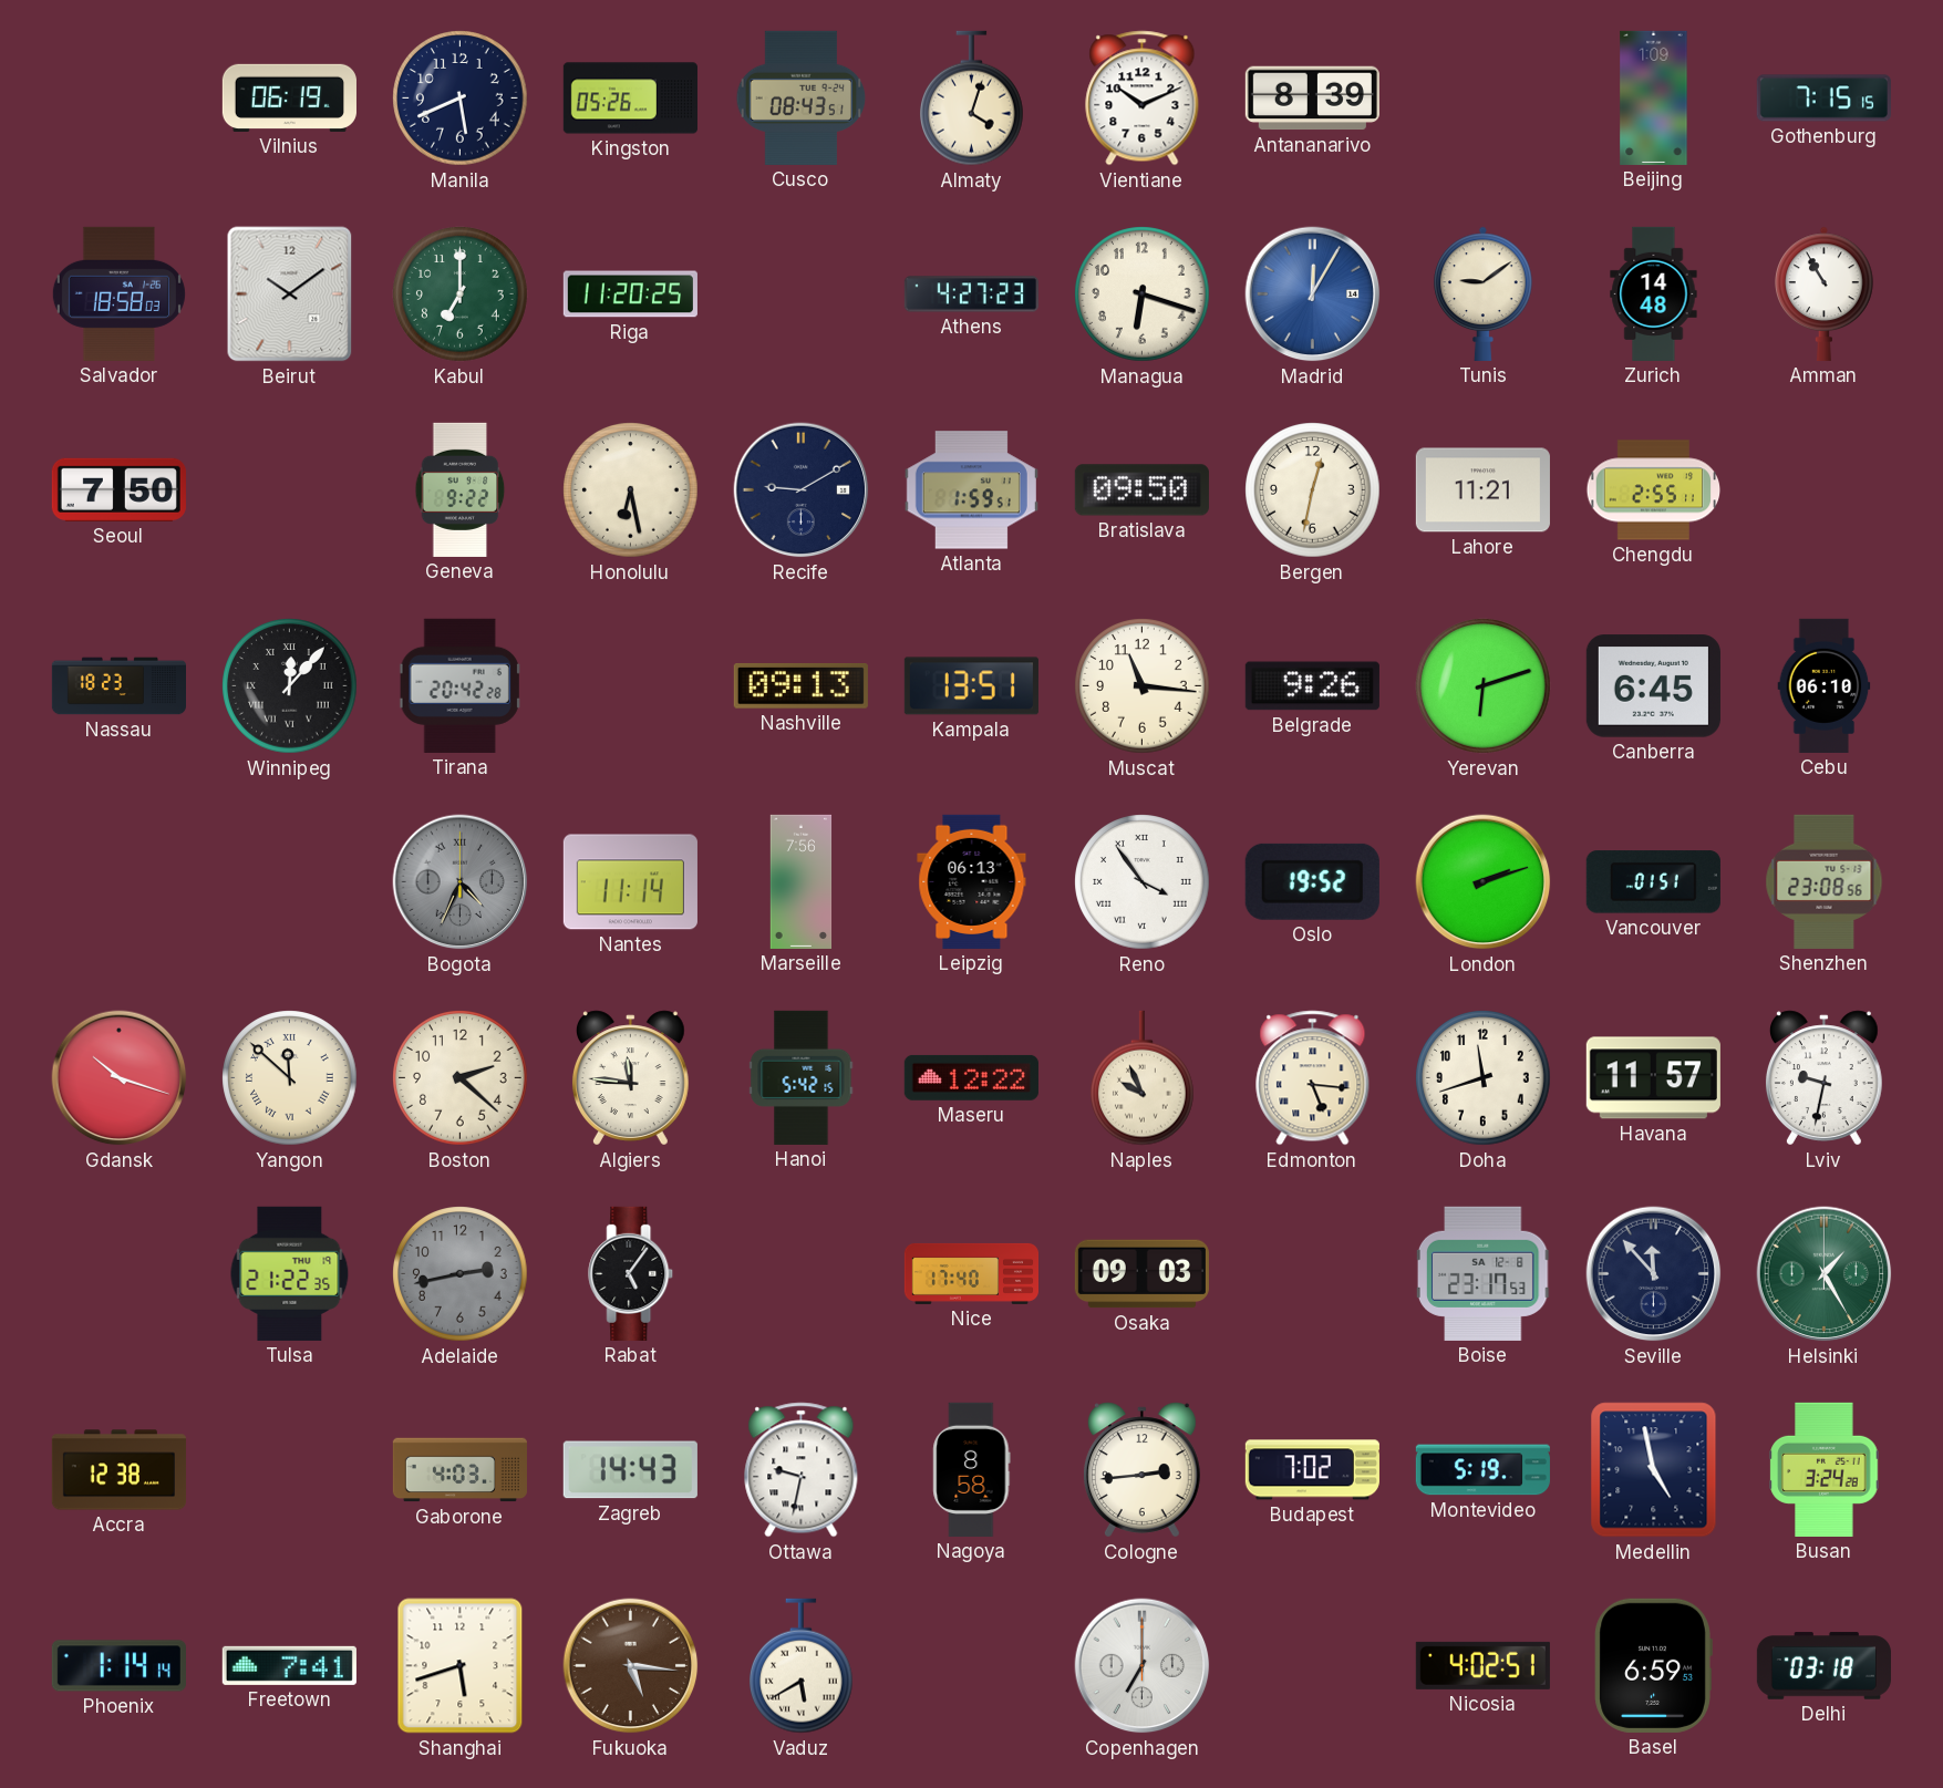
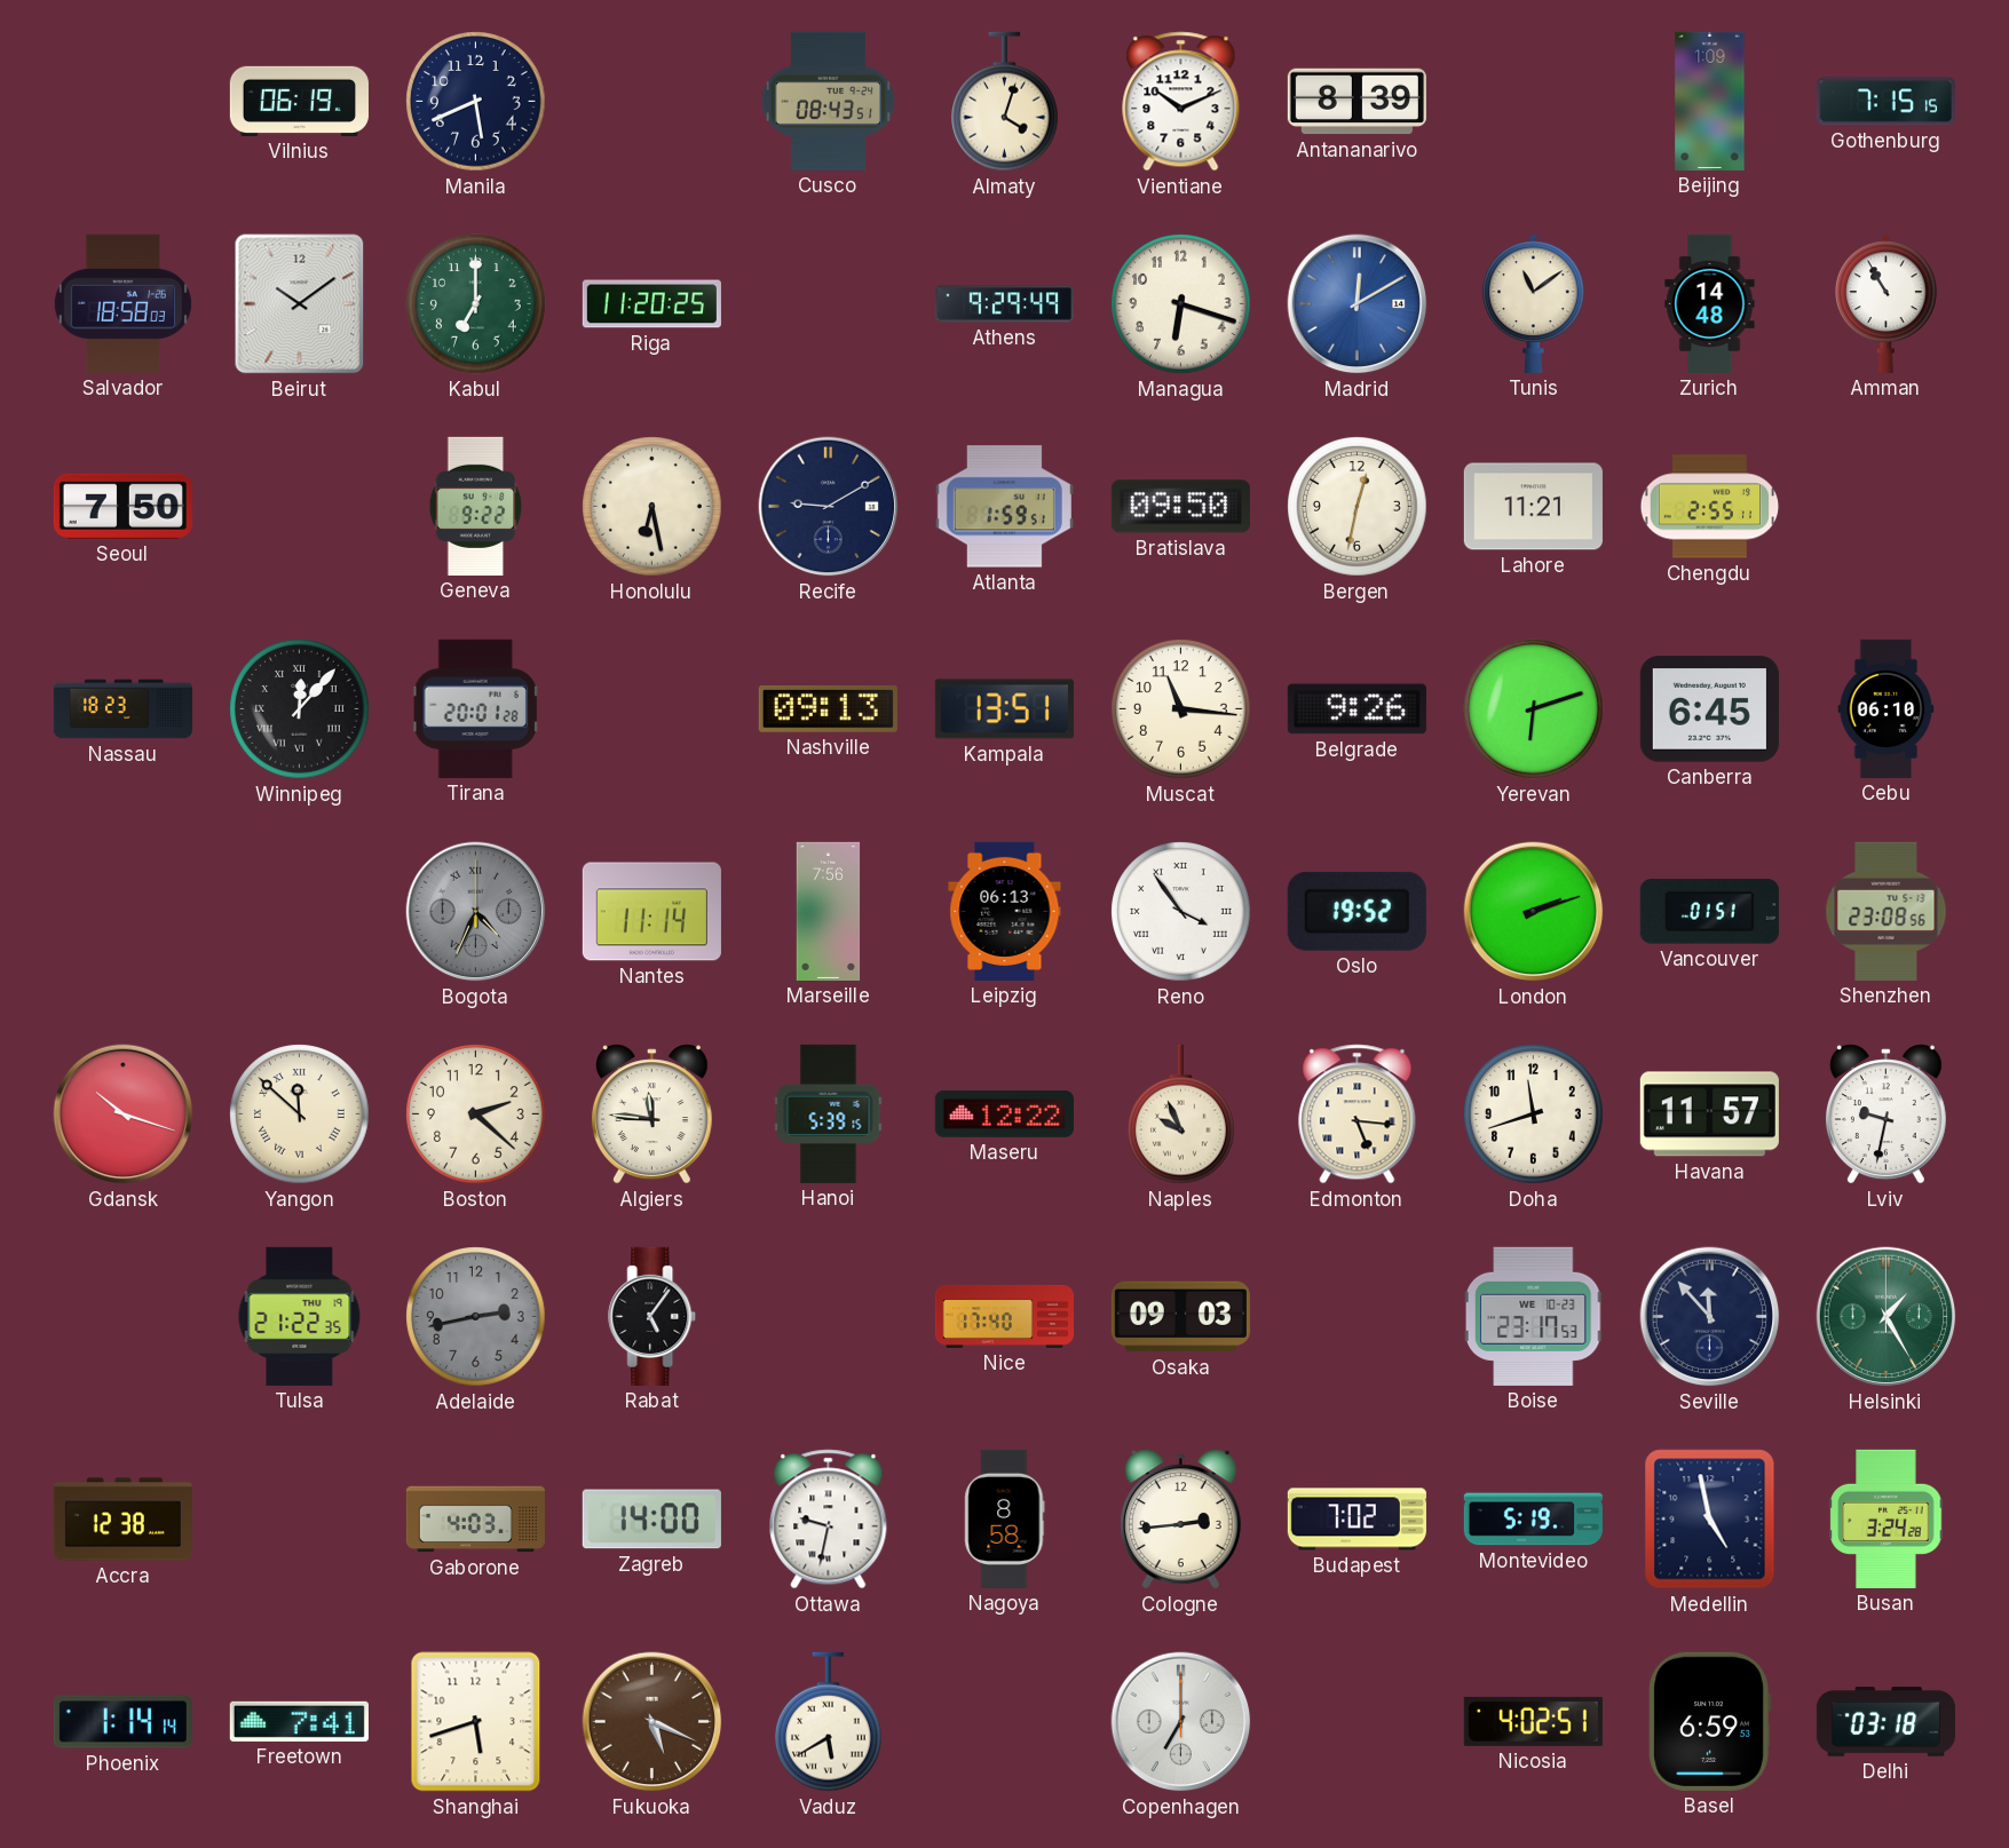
Kingston: 05:26 -> none
Athens: 4:27 -> 9:29
Madrid: 12:05 -> 12:10
Tunis: 9:09 -> 11:09
Tirana: 20:42 -> 20:01
Hanoi: 5:42 -> 5:39
Boise date: SA 12-8 -> WE 10-23
Zagreb: 14:43 -> 14:00
Fukuoka: 5:16 -> 5:19
